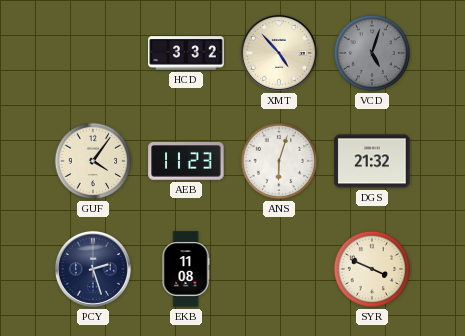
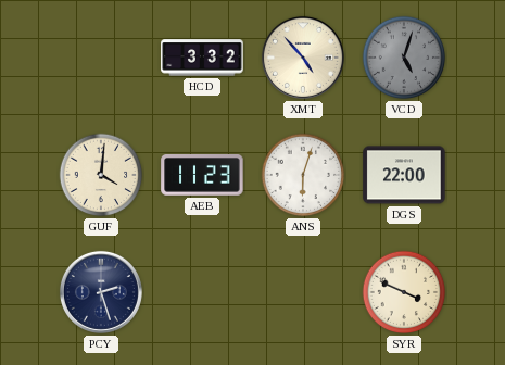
GUF: 4:06 -> 4:01
DGS: 21:32 -> 22:00
EKB: 11:08 -> none
